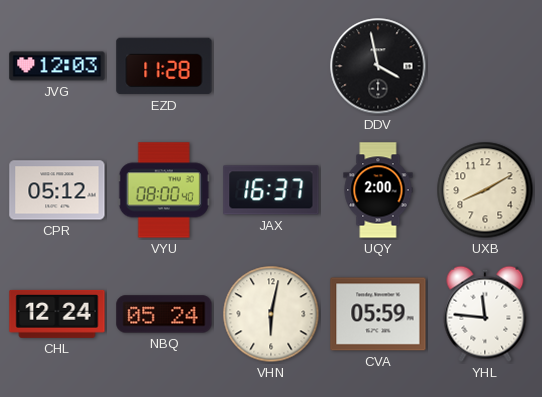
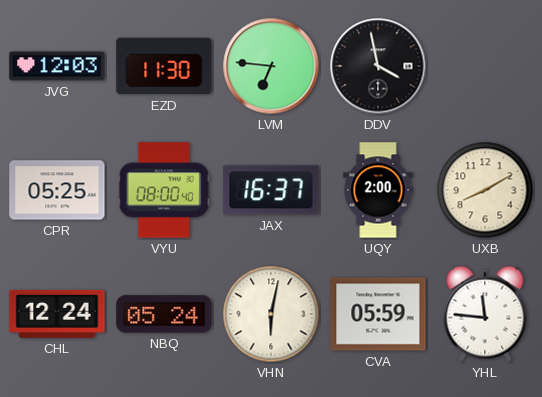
EZD: 11:28 -> 11:30
LVM: none -> 6:46
CPR: 05:12 -> 05:25
